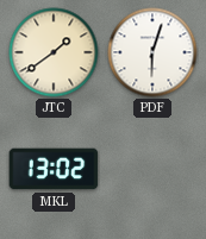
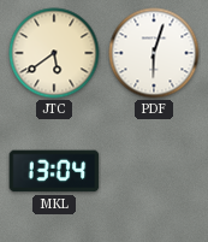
JTC: 1:39 -> 5:39
MKL: 13:02 -> 13:04
